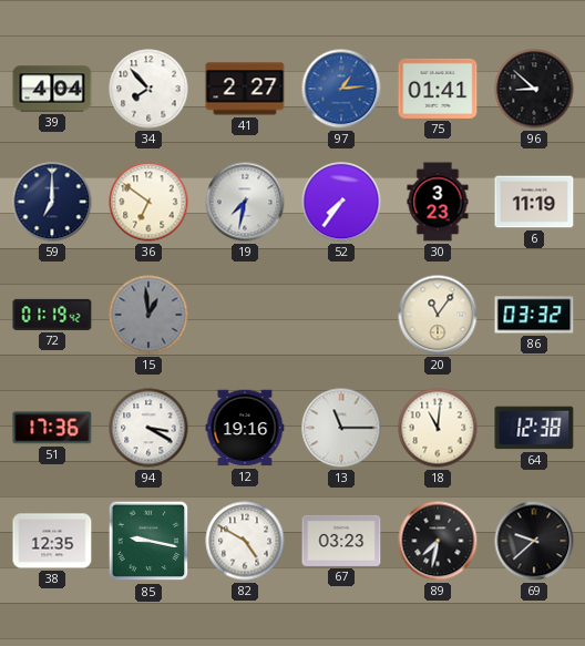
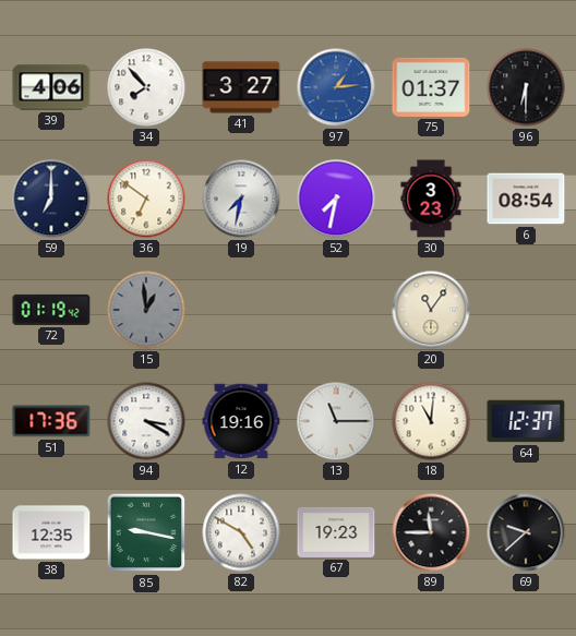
39: 4:04 -> 4:06
41: 2:27 -> 3:27
75: 01:41 -> 01:37
96: 8:52 -> 6:30
52: 7:36 -> 7:32
6: 11:19 -> 08:54
86: 03:32 -> none
64: 12:38 -> 12:37
67: 03:23 -> 19:23
89: 7:32 -> 11:45
